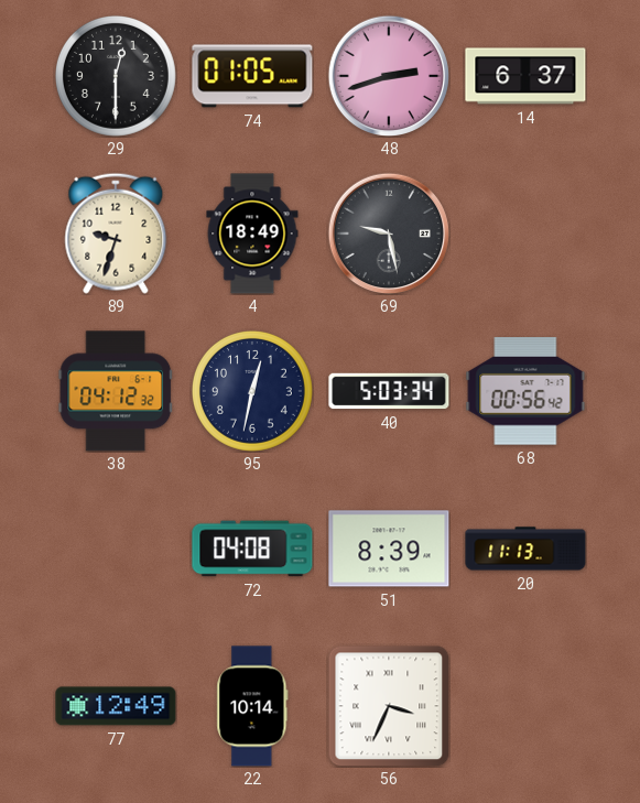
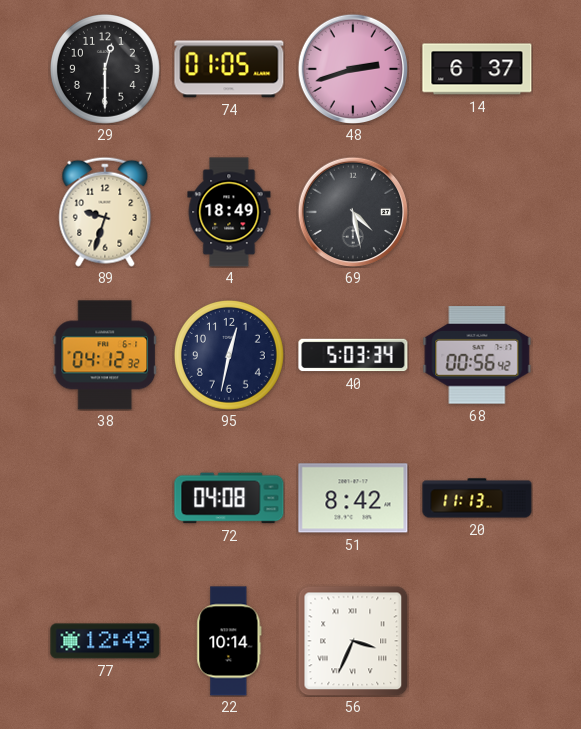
69: 9:28 -> 4:28
51: 8:39 -> 8:42
